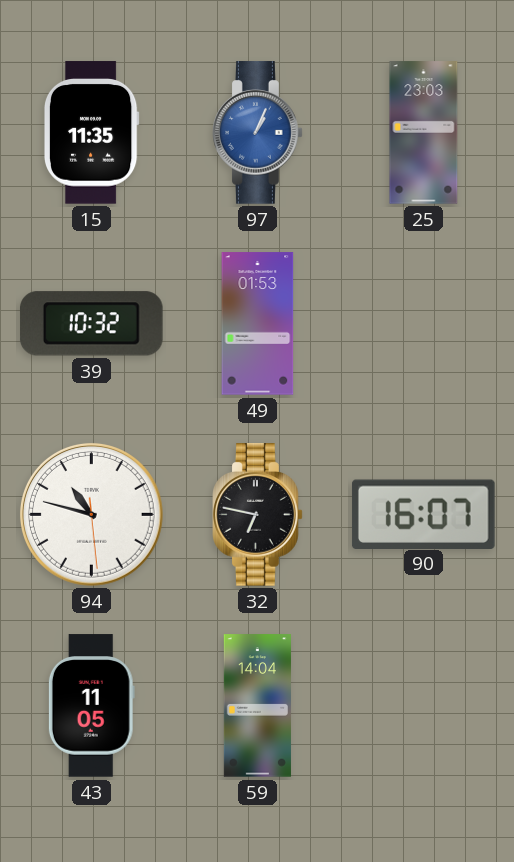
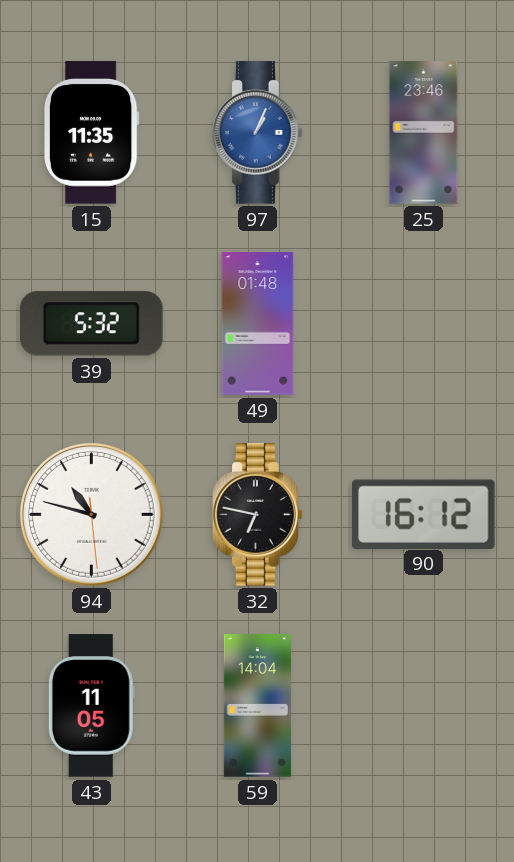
25: 23:03 -> 23:46
39: 10:32 -> 5:32
49: 01:53 -> 01:48
90: 16:07 -> 16:12
